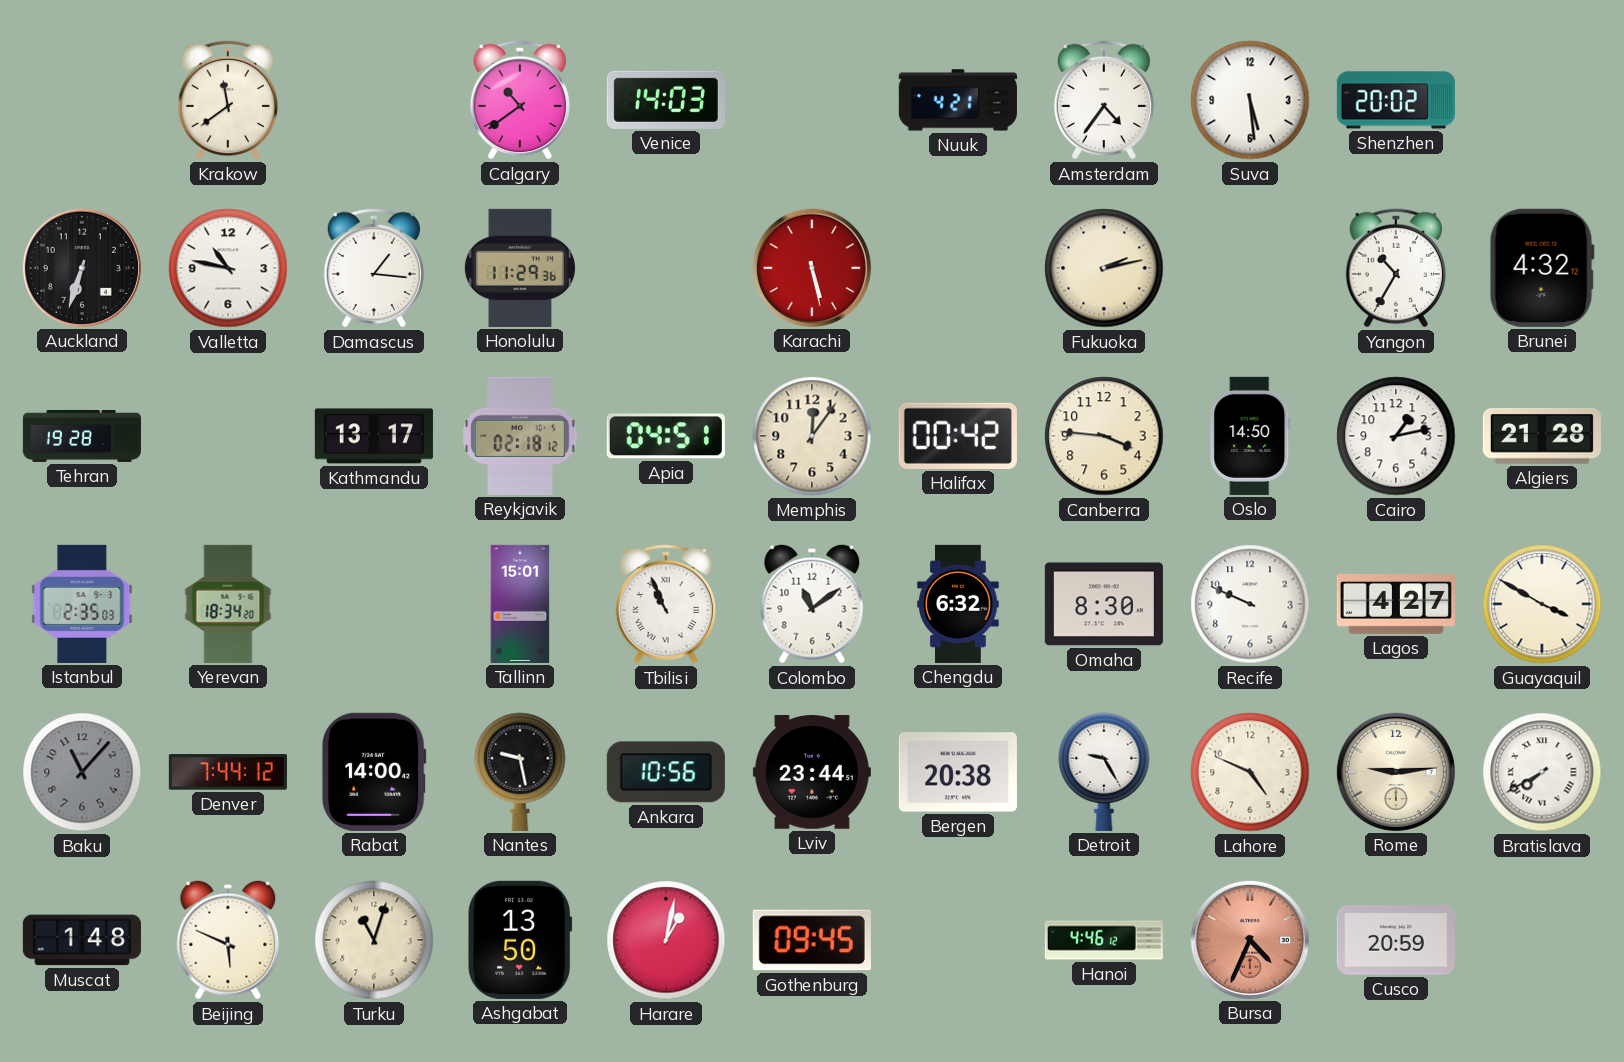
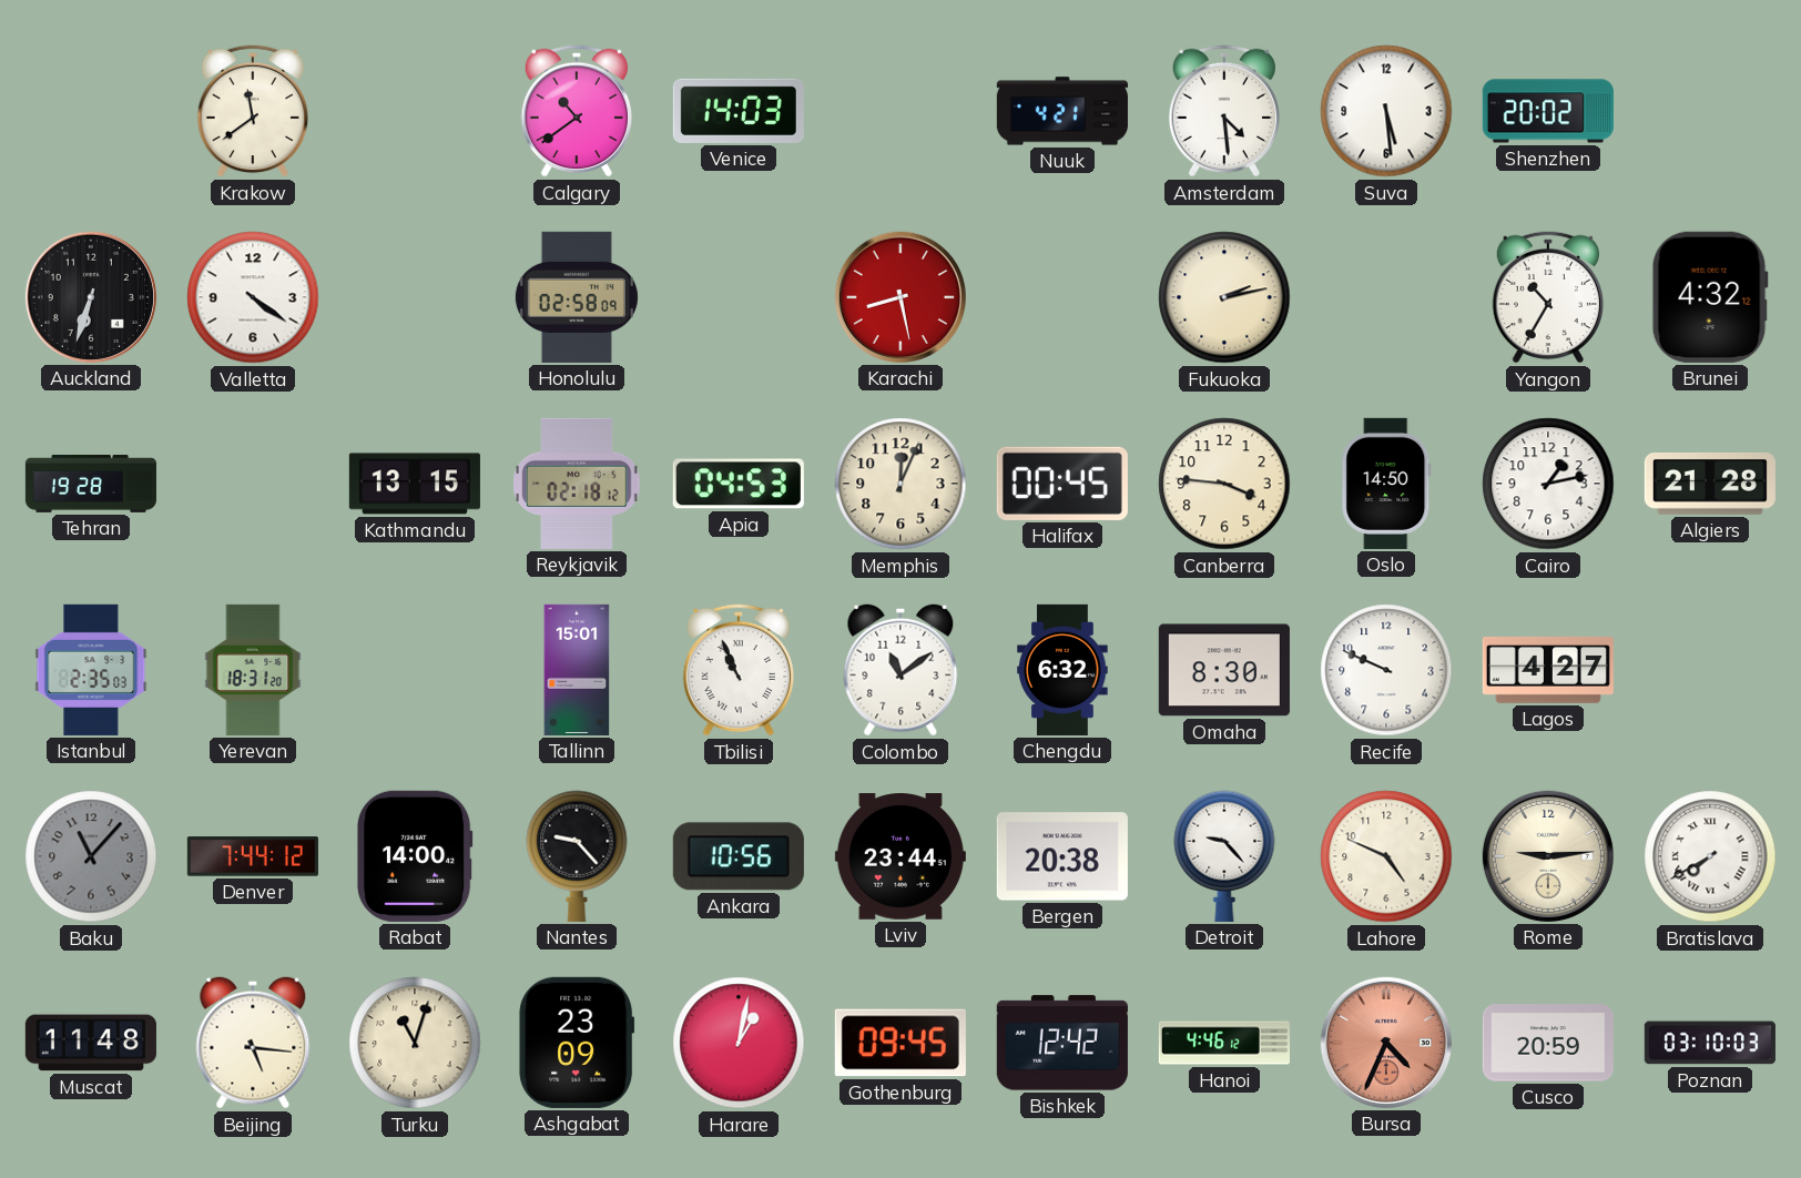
Amsterdam: 4:36 -> 4:29
Valletta: 10:47 -> 4:21
Damascus: 1:16 -> none
Honolulu: 11:29 -> 02:58
Karachi: 5:28 -> 8:28
Kathmandu: 13:17 -> 13:15
Apia: 04:51 -> 04:53
Memphis: 12:06 -> 12:04
Halifax: 00:42 -> 00:45
Yerevan: 18:34 -> 18:31
Guayaquil: 3:50 -> none
Nantes: 9:28 -> 9:23
Detroit: 9:25 -> 9:23
Muscat: 1:48 -> 11:48
Beijing: 5:49 -> 5:16
Ashgabat: 13:50 -> 23:09
Bishkek: none -> 12:42
Poznan: none -> 03:10
